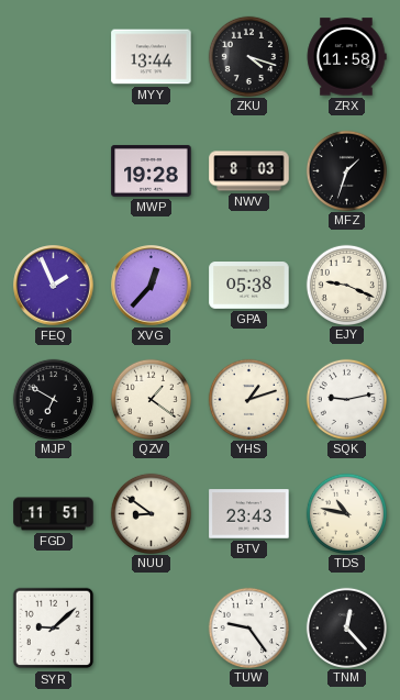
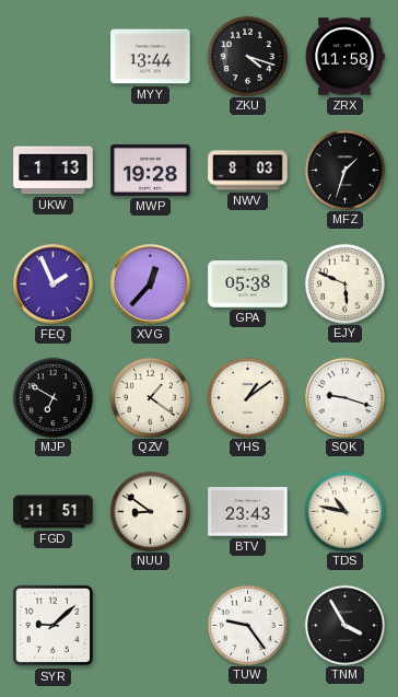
UKW: none -> 1:13
EJY: 9:19 -> 5:49
YHS: 1:12 -> 1:09
SQK: 9:13 -> 9:18
TNM: 12:23 -> 3:55
